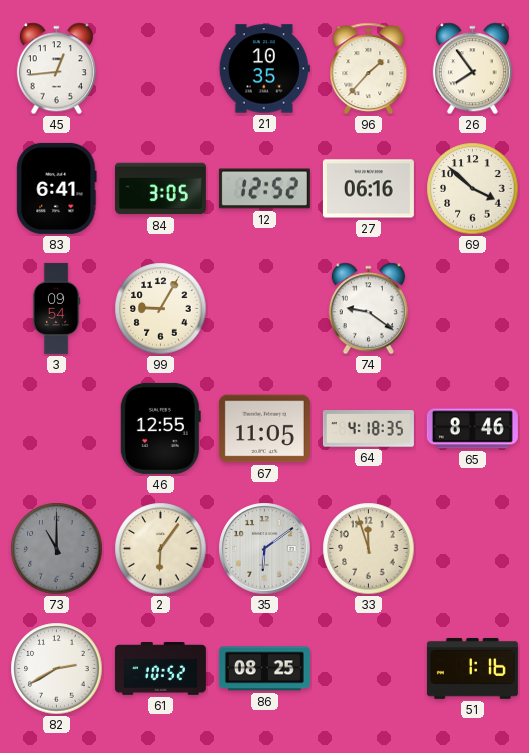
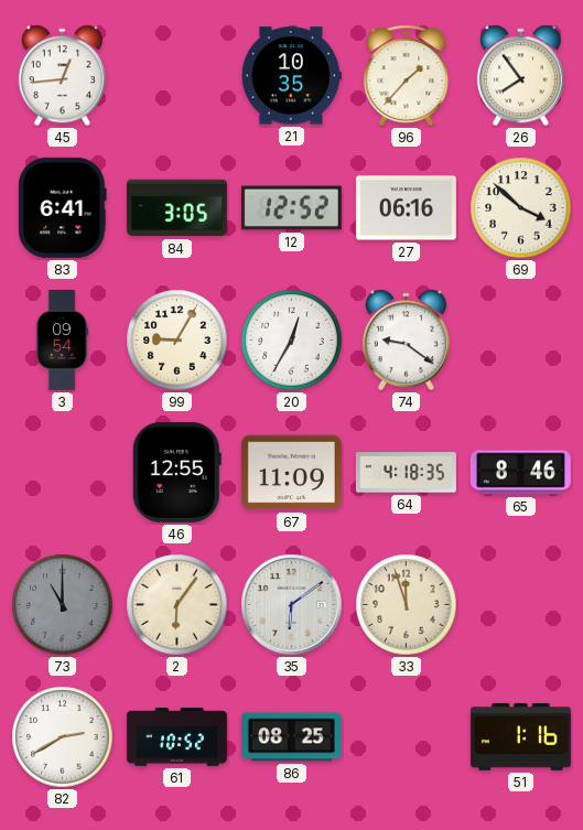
20: none -> 12:35
67: 11:05 -> 11:09
